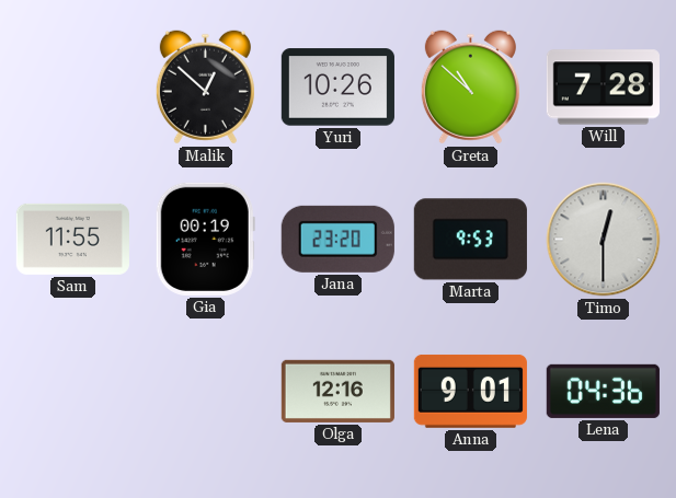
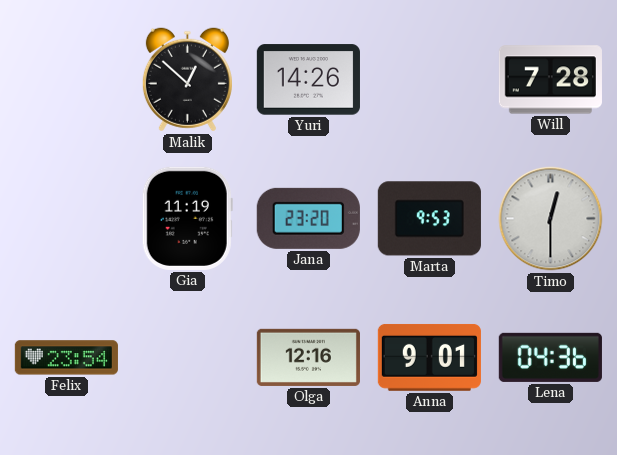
Yuri: 10:26 -> 14:26
Greta: 10:52 -> none
Sam: 11:55 -> none
Gia: 00:19 -> 11:19
Felix: none -> 23:54
